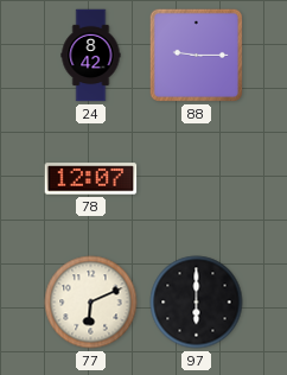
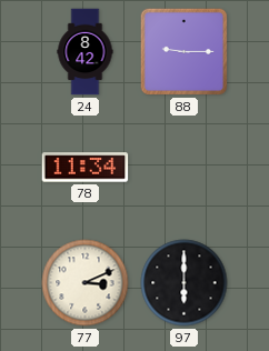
78: 12:07 -> 11:34
77: 6:11 -> 3:11
